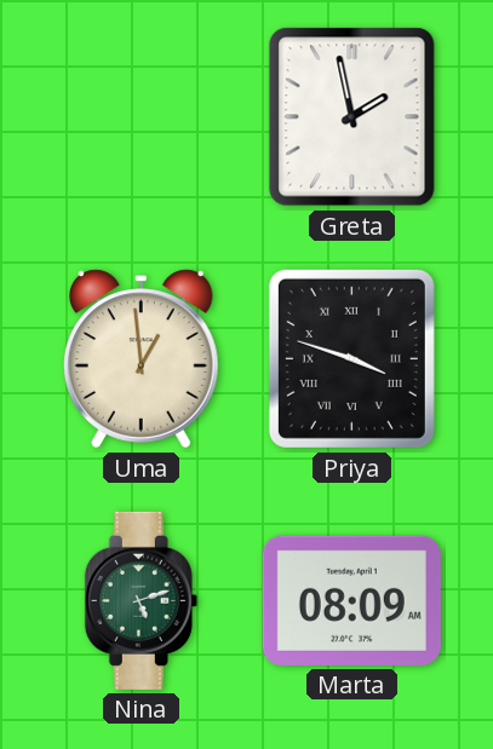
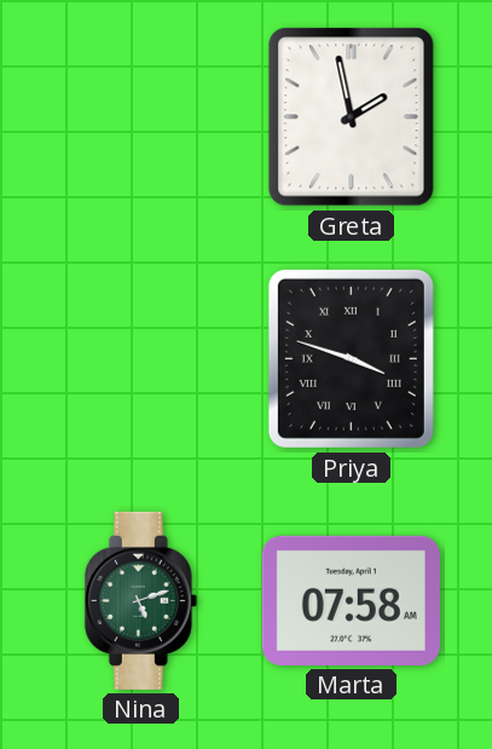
Uma: 12:59 -> none
Marta: 08:09 -> 07:58
